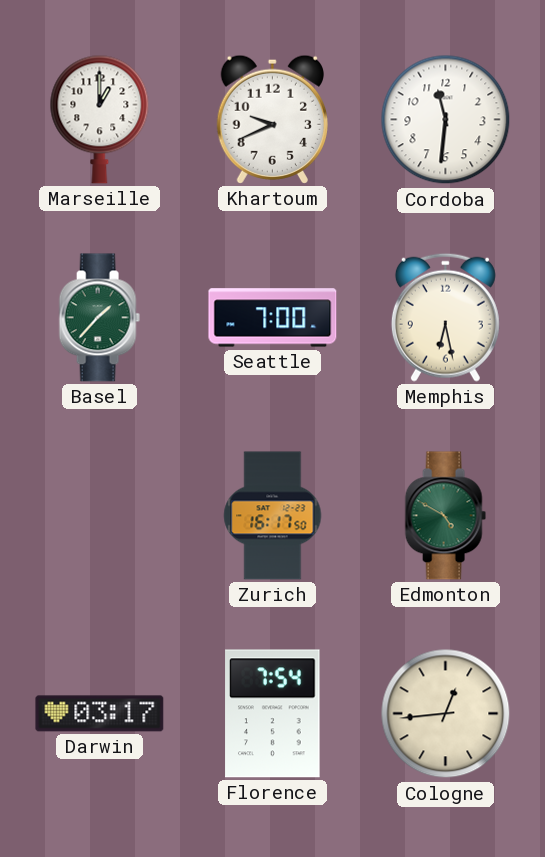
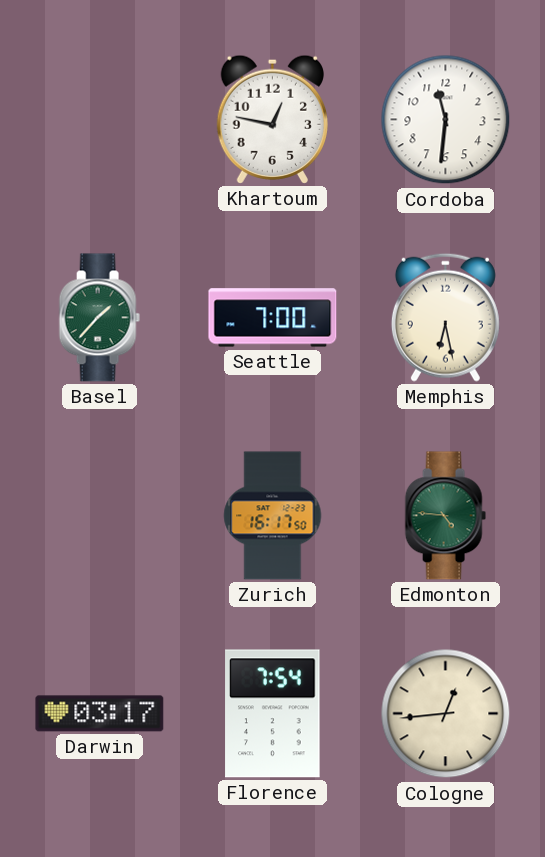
Marseille: 1:00 -> none
Khartoum: 9:41 -> 12:47
Edmonton: 4:50 -> 4:46
